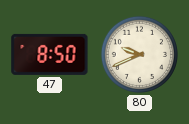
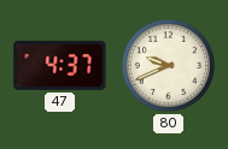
47: 8:50 -> 4:37
